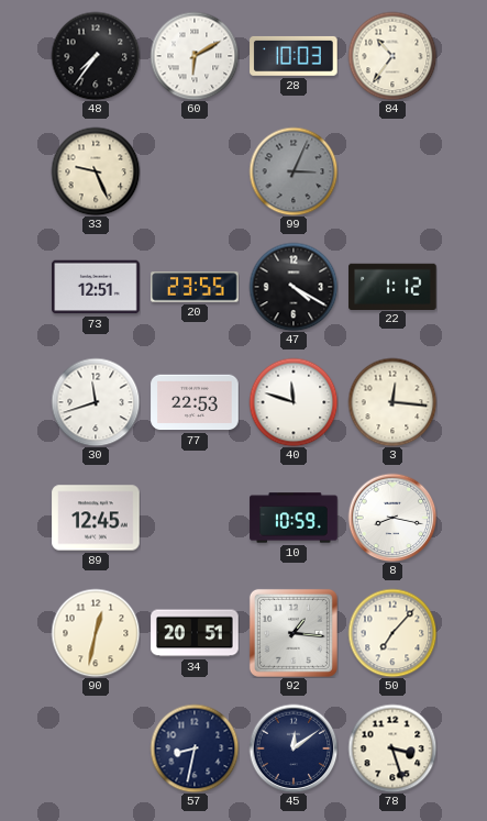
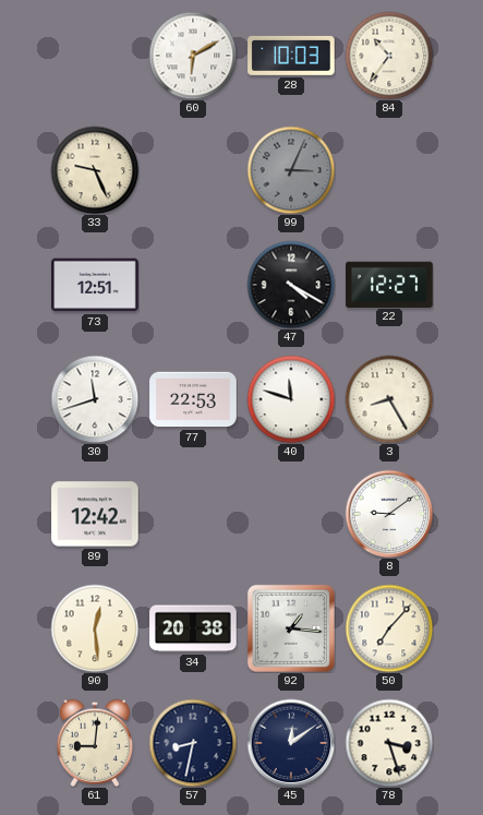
48: 7:36 -> none
20: 23:55 -> none
22: 1:12 -> 12:27
3: 12:16 -> 8:25
89: 12:45 -> 12:42
10: 10:59 -> none
8: 8:17 -> 9:09
90: 12:32 -> 12:29
34: 20:51 -> 20:38
61: none -> 9:01
